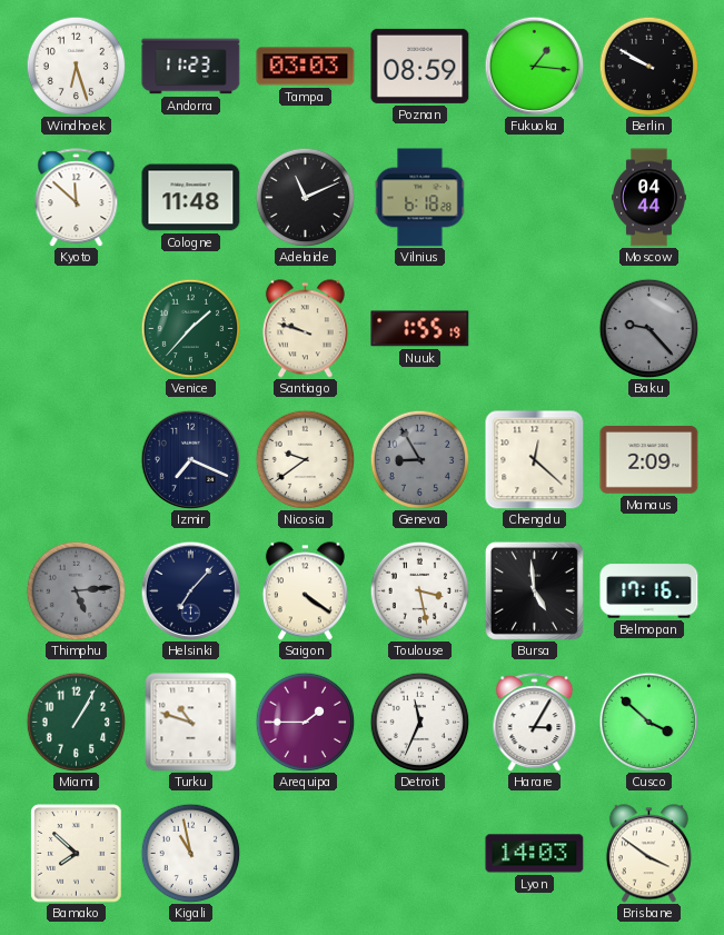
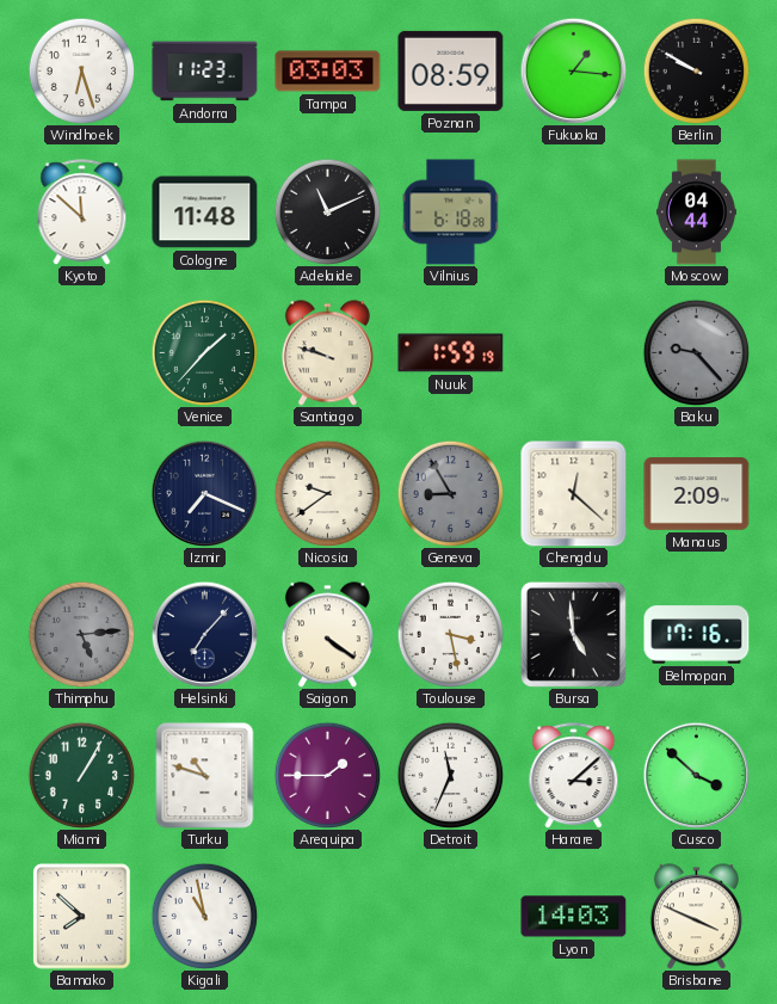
Nuuk: 1:55 -> 1:59
Harare: 3:05 -> 3:08
Brisbane: 3:51 -> 3:49
